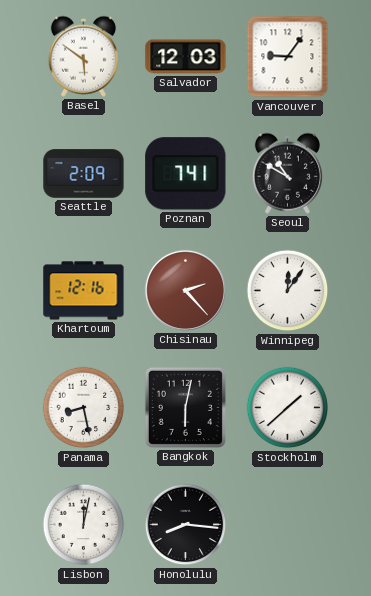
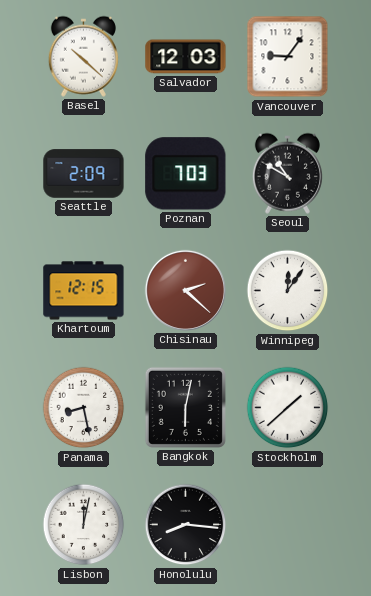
Basel: 5:51 -> 10:22
Poznan: 7:41 -> 7:03
Khartoum: 12:16 -> 12:15
Chisinau: 2:23 -> 2:22
